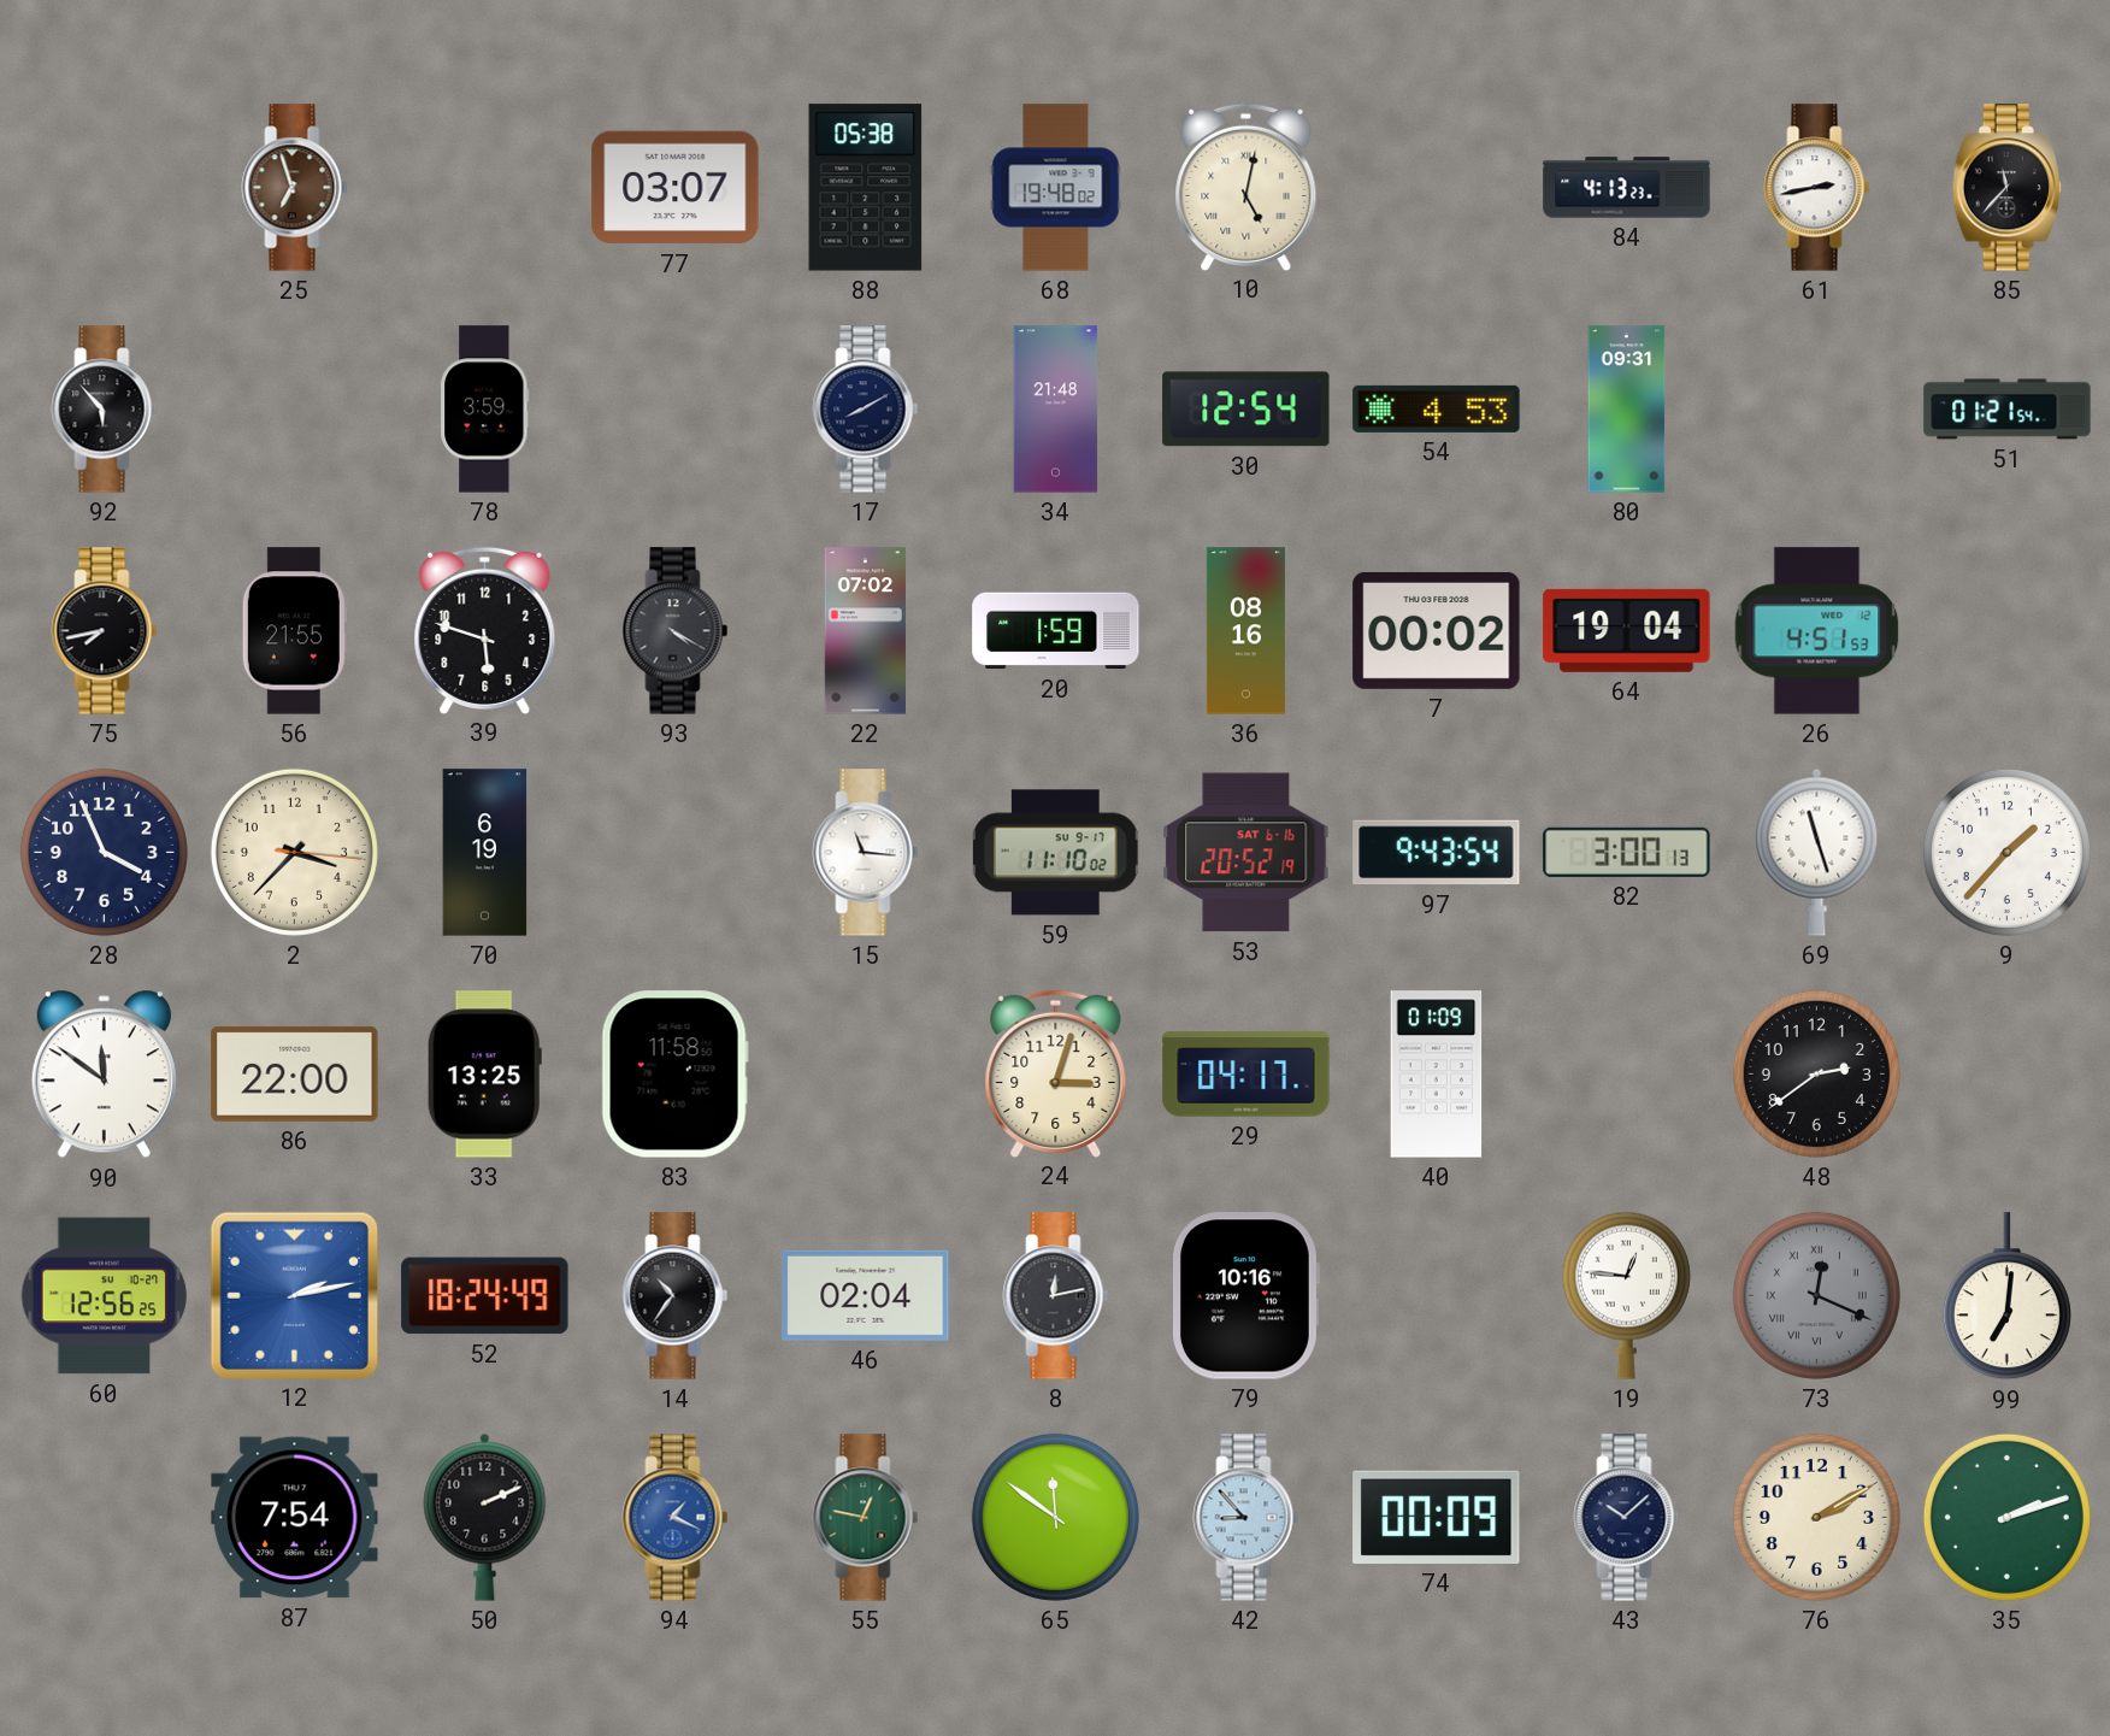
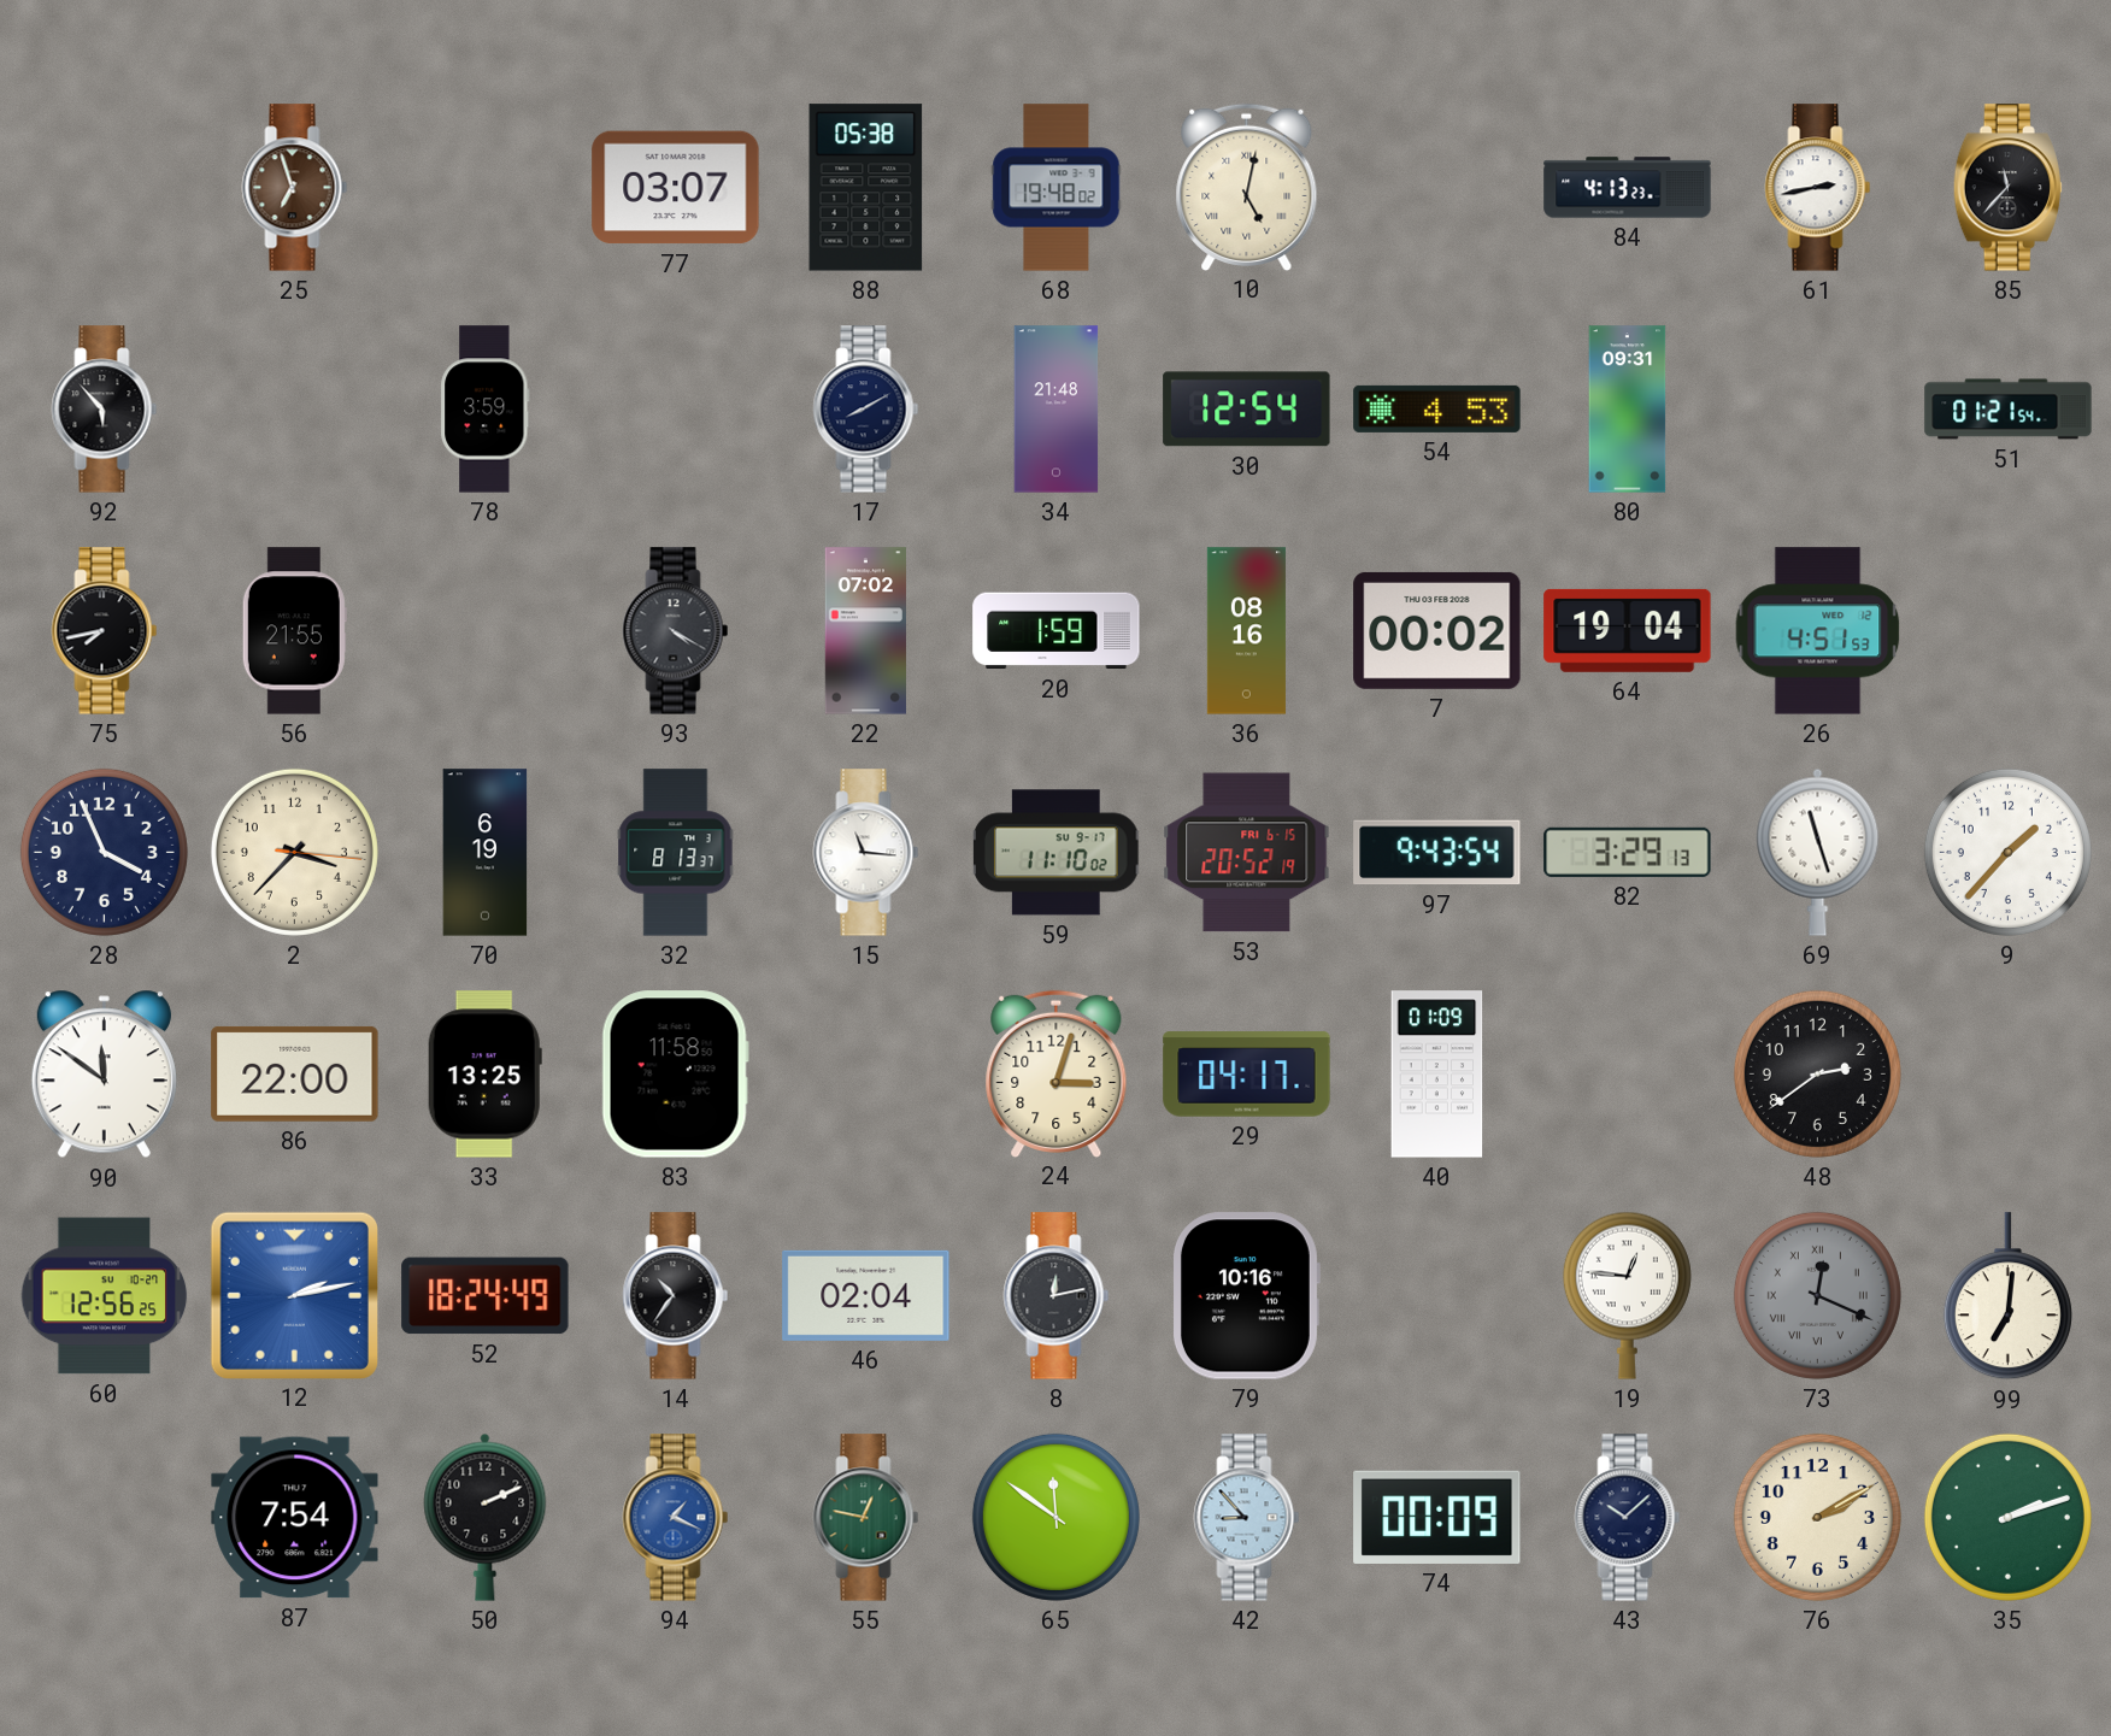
39: 5:48 -> none
32: none -> 8:13
53 date: SAT 6-16 -> FRI 6-15
82: 3:00 -> 3:29
